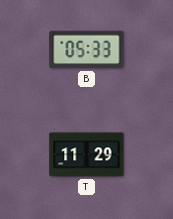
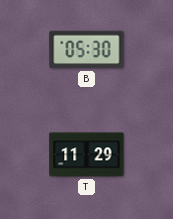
B: 05:33 -> 05:30
